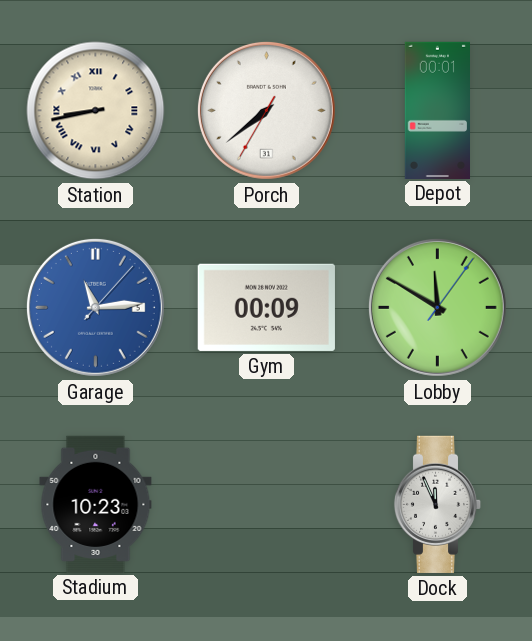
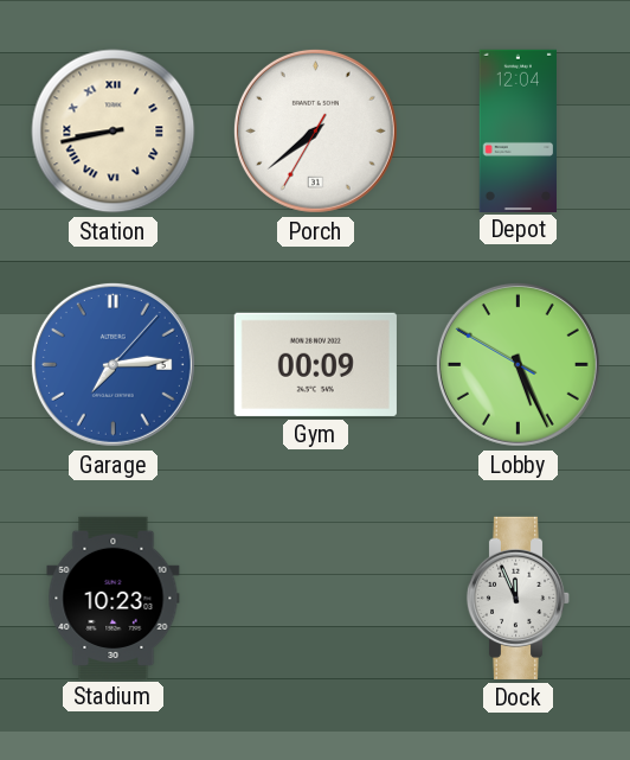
Depot: 00:01 -> 12:04
Garage: 11:14 -> 7:14
Lobby: 11:50 -> 5:25
